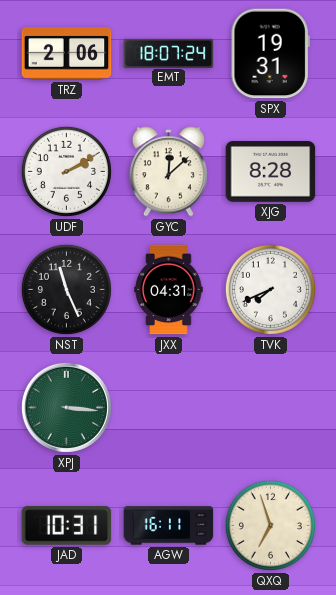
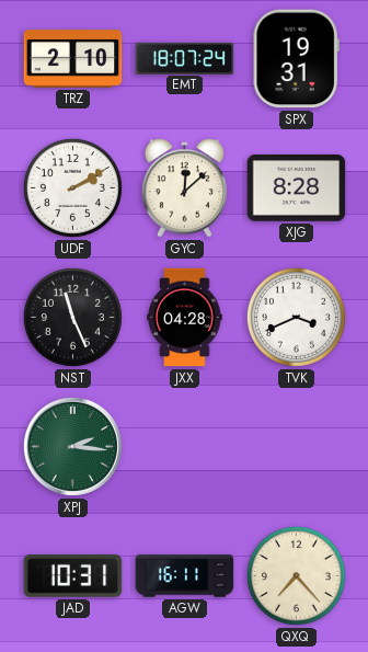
TRZ: 2:06 -> 2:10
JXX: 04:31 -> 04:28
TVK: 7:41 -> 3:41
XPJ: 3:16 -> 2:16
QXQ: 6:57 -> 7:23
